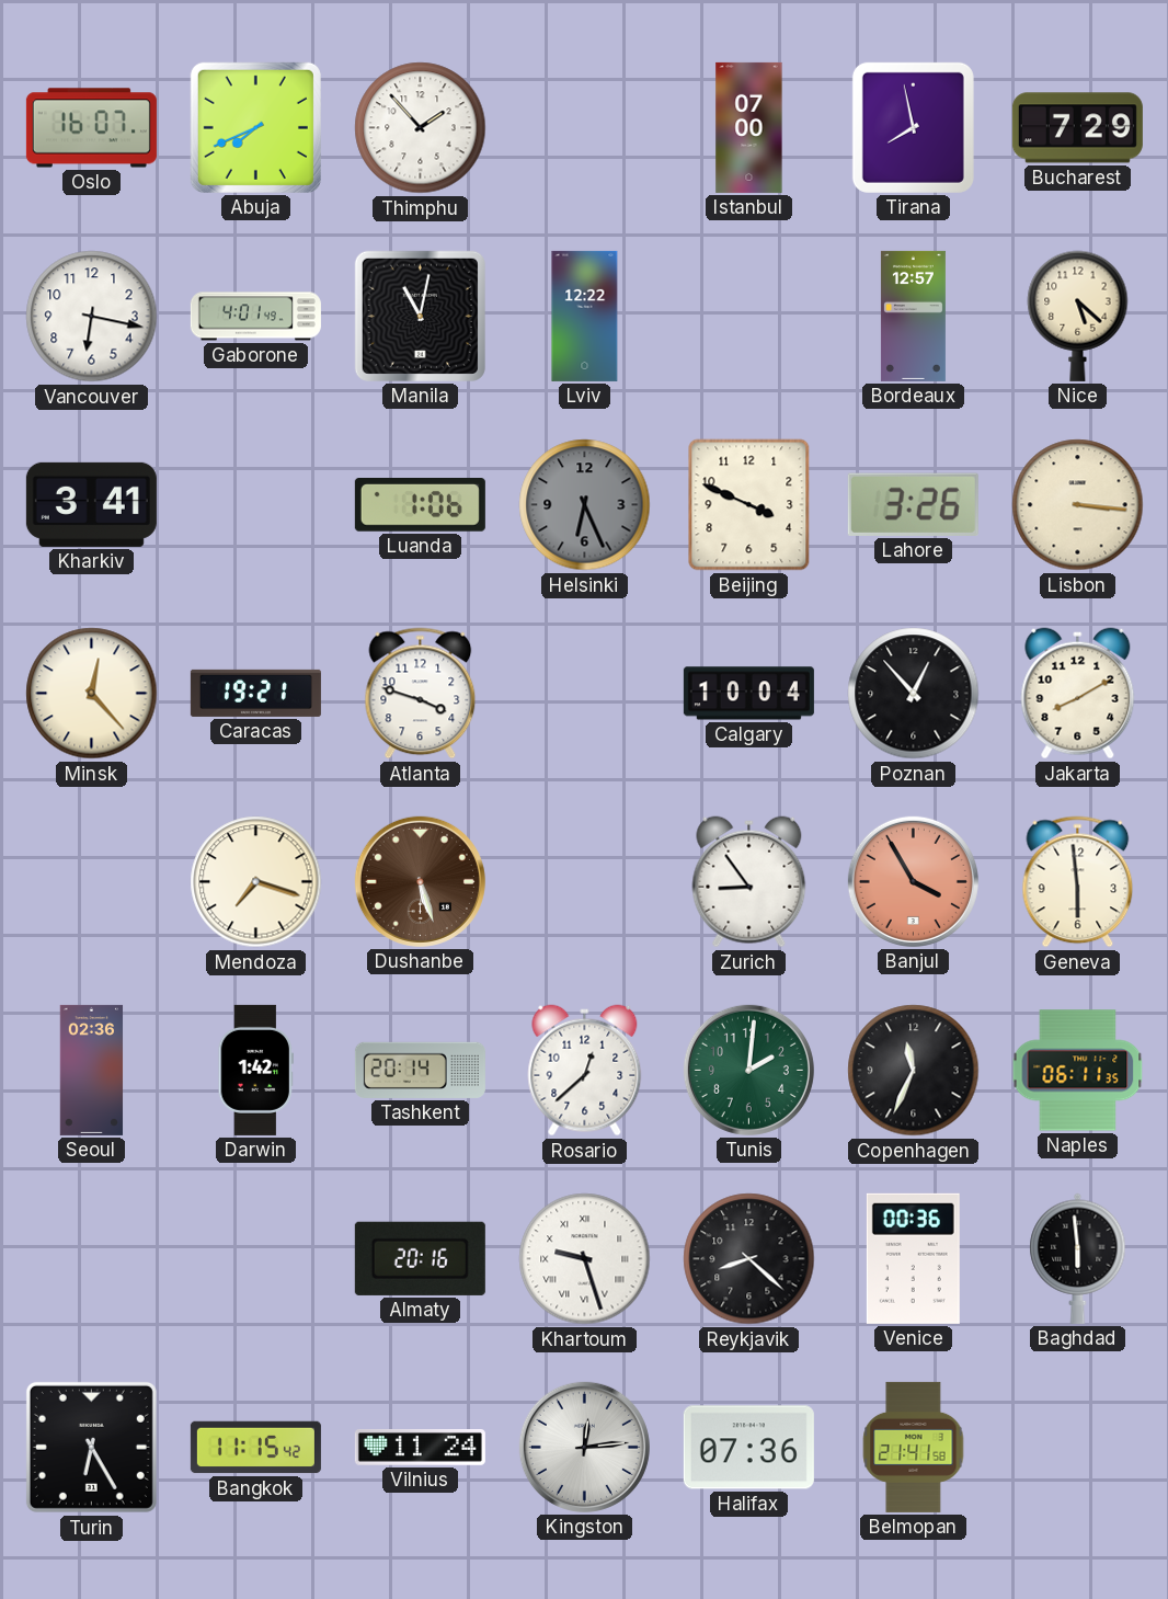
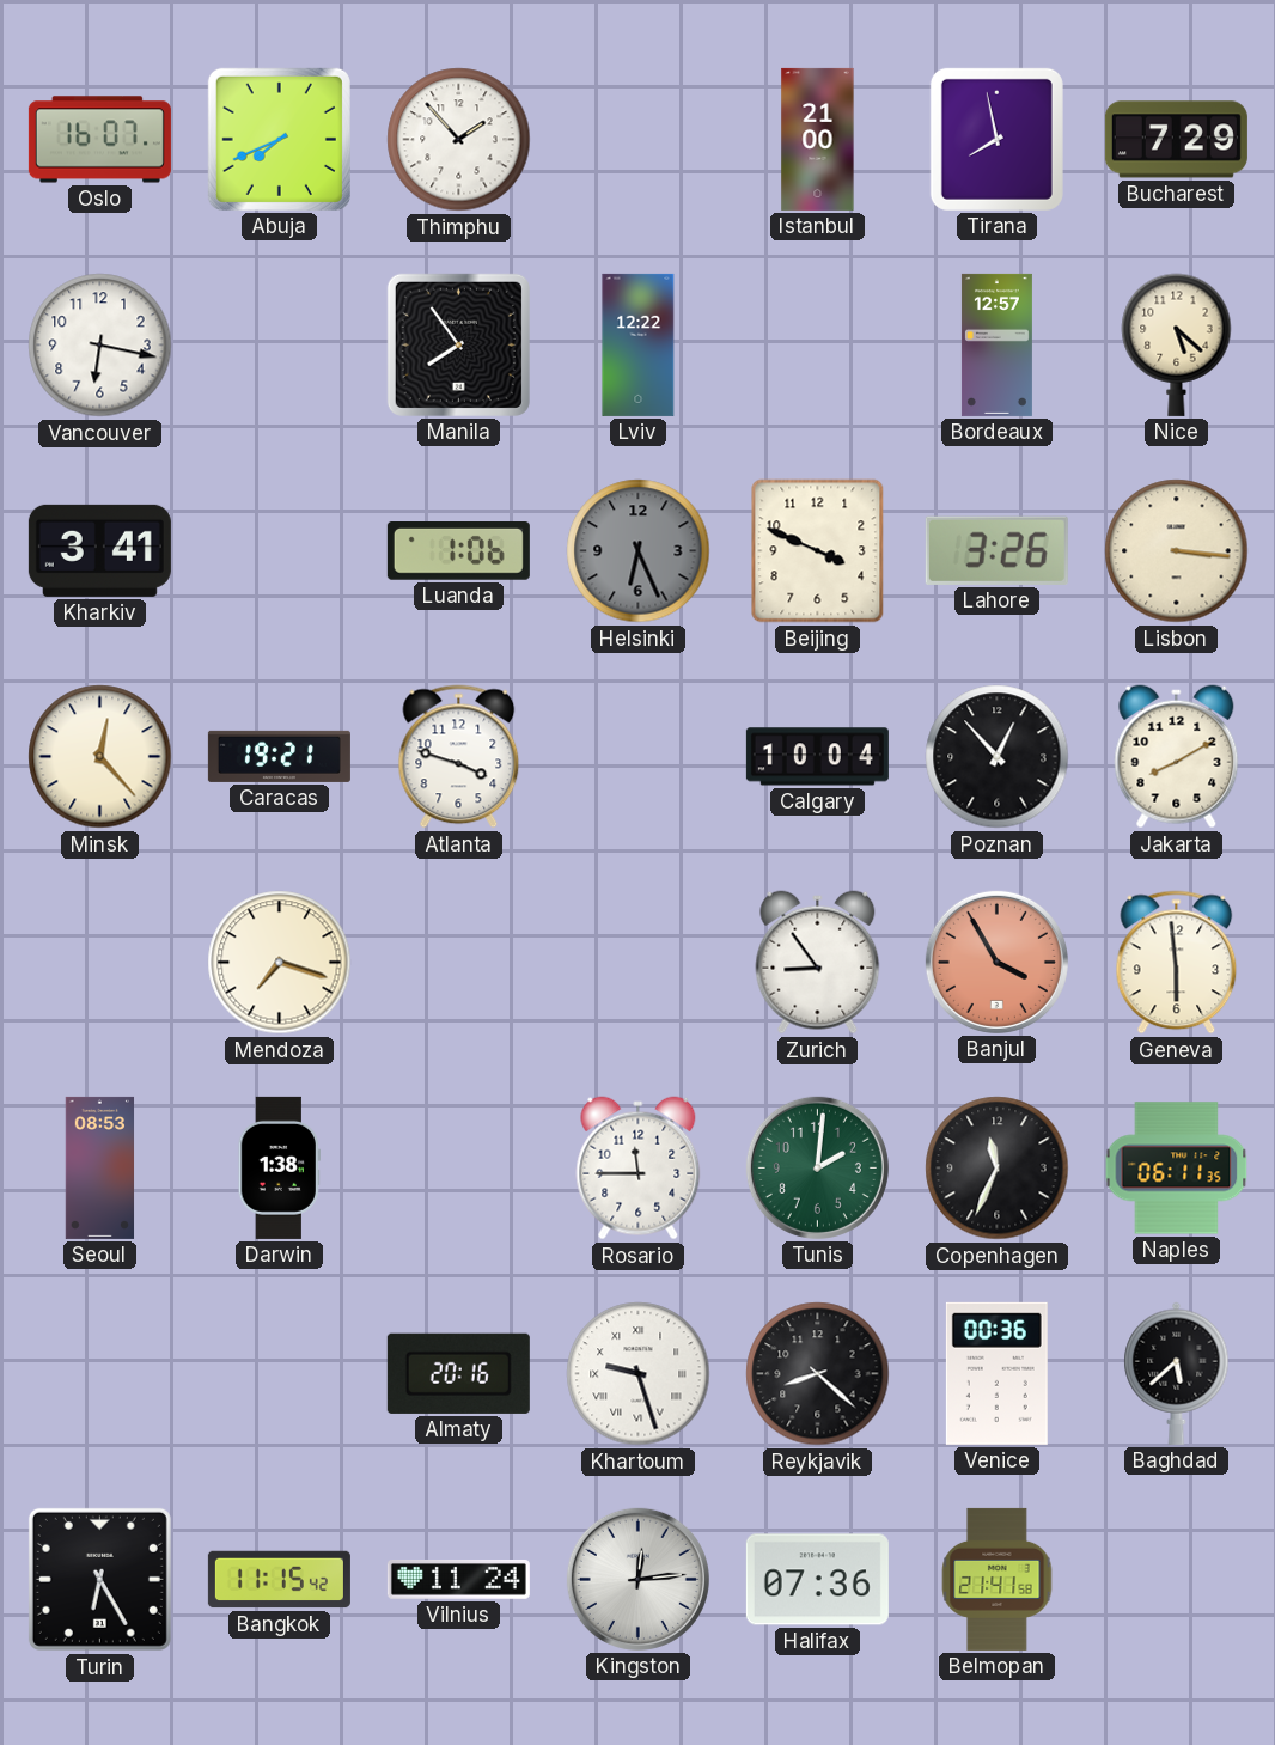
Istanbul: 07:00 -> 21:00
Gaborone: 4:01 -> none
Manila: 11:02 -> 7:54
Dushanbe: 5:27 -> none
Seoul: 02:36 -> 08:53
Darwin: 1:42 -> 1:38
Tashkent: 20:14 -> none
Rosario: 12:38 -> 11:45
Baghdad: 5:59 -> 5:38
